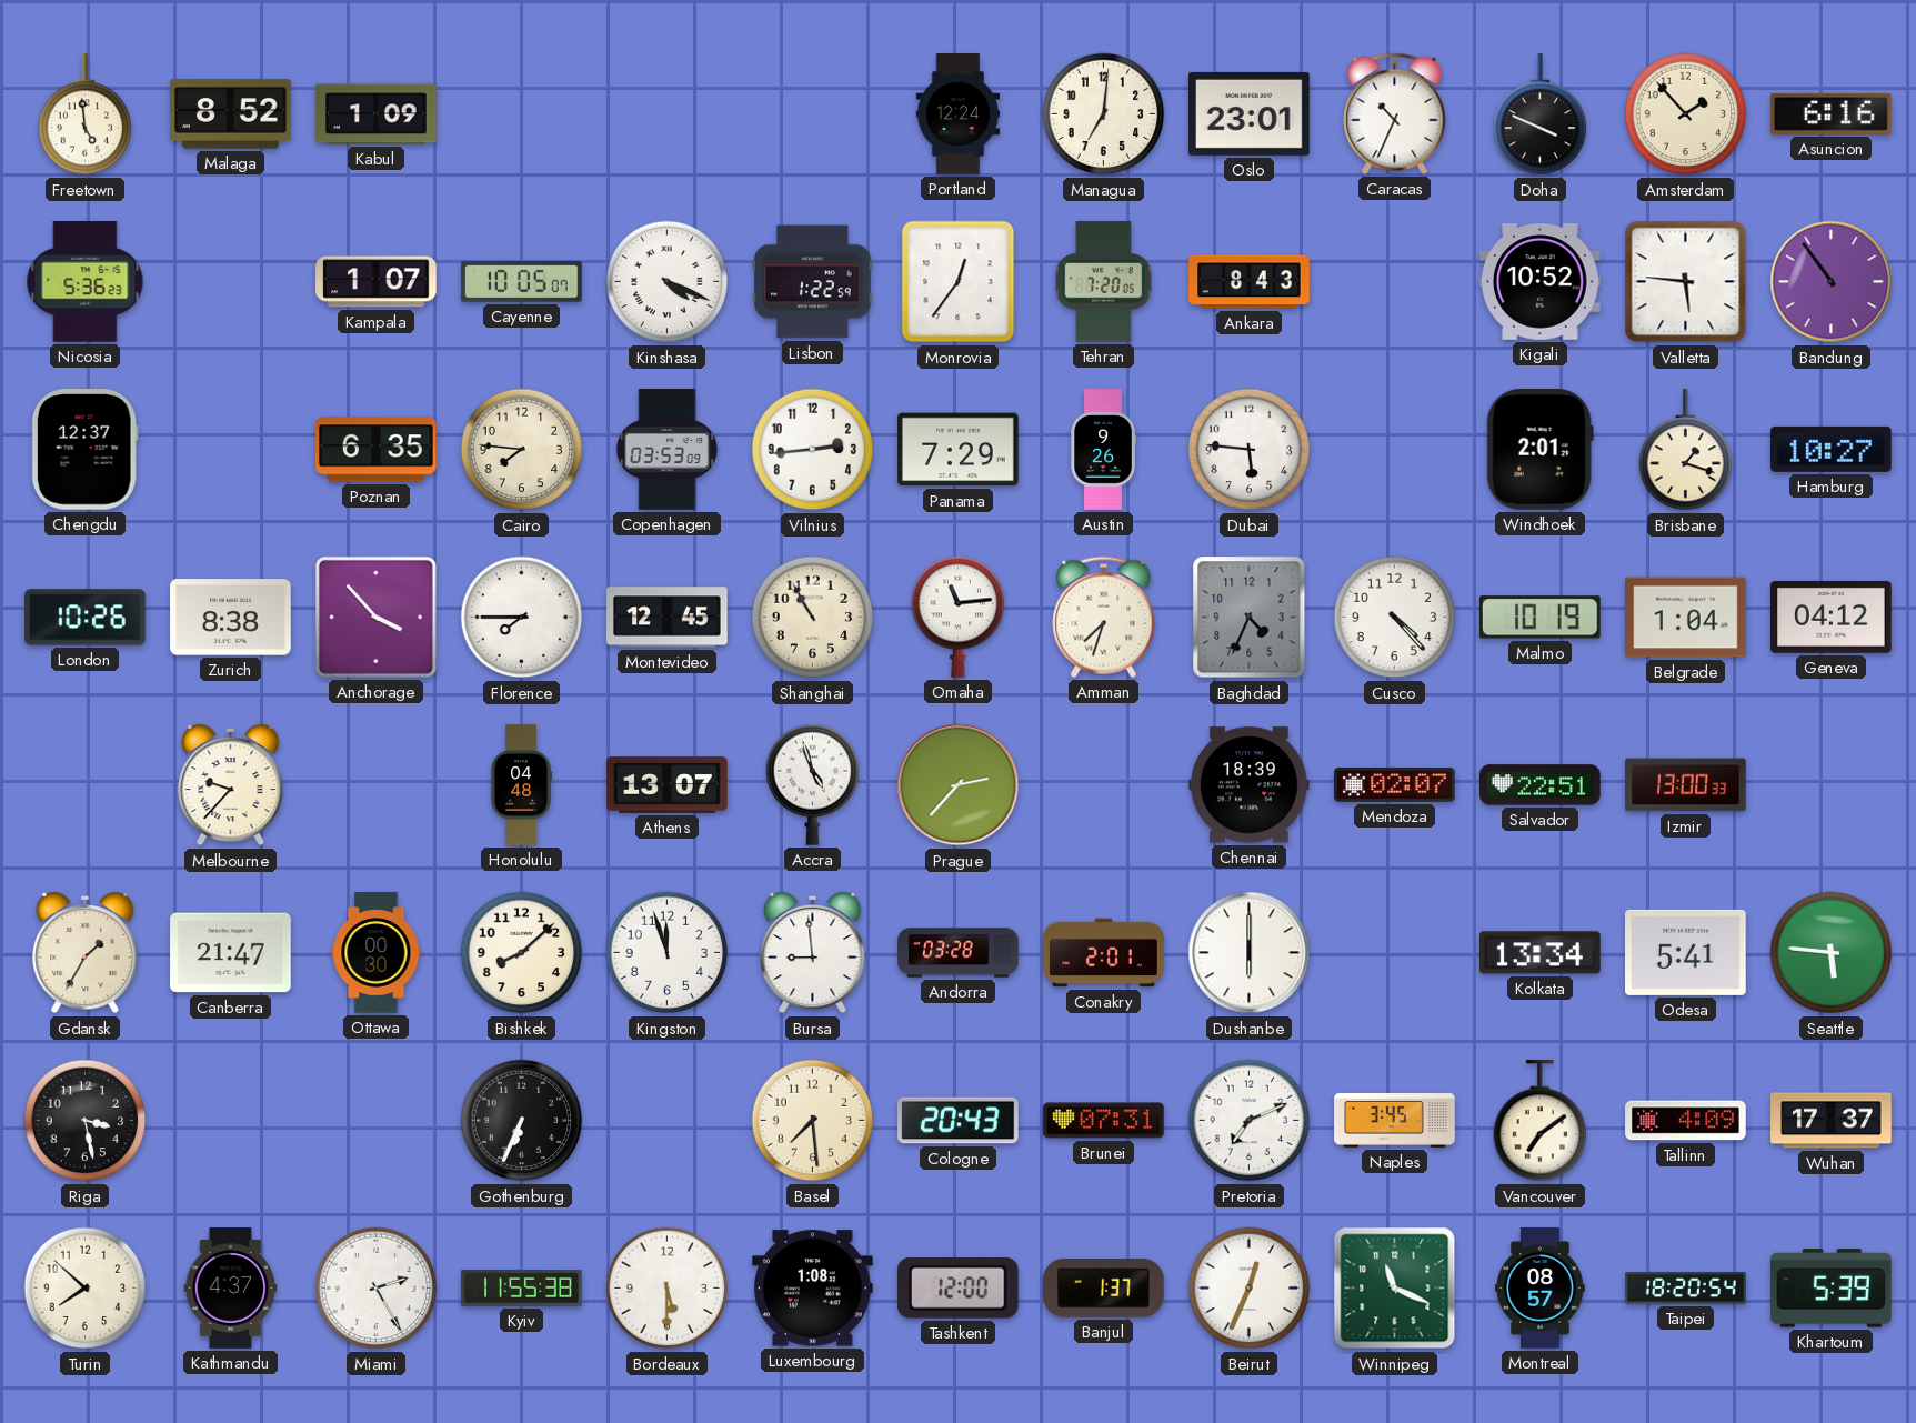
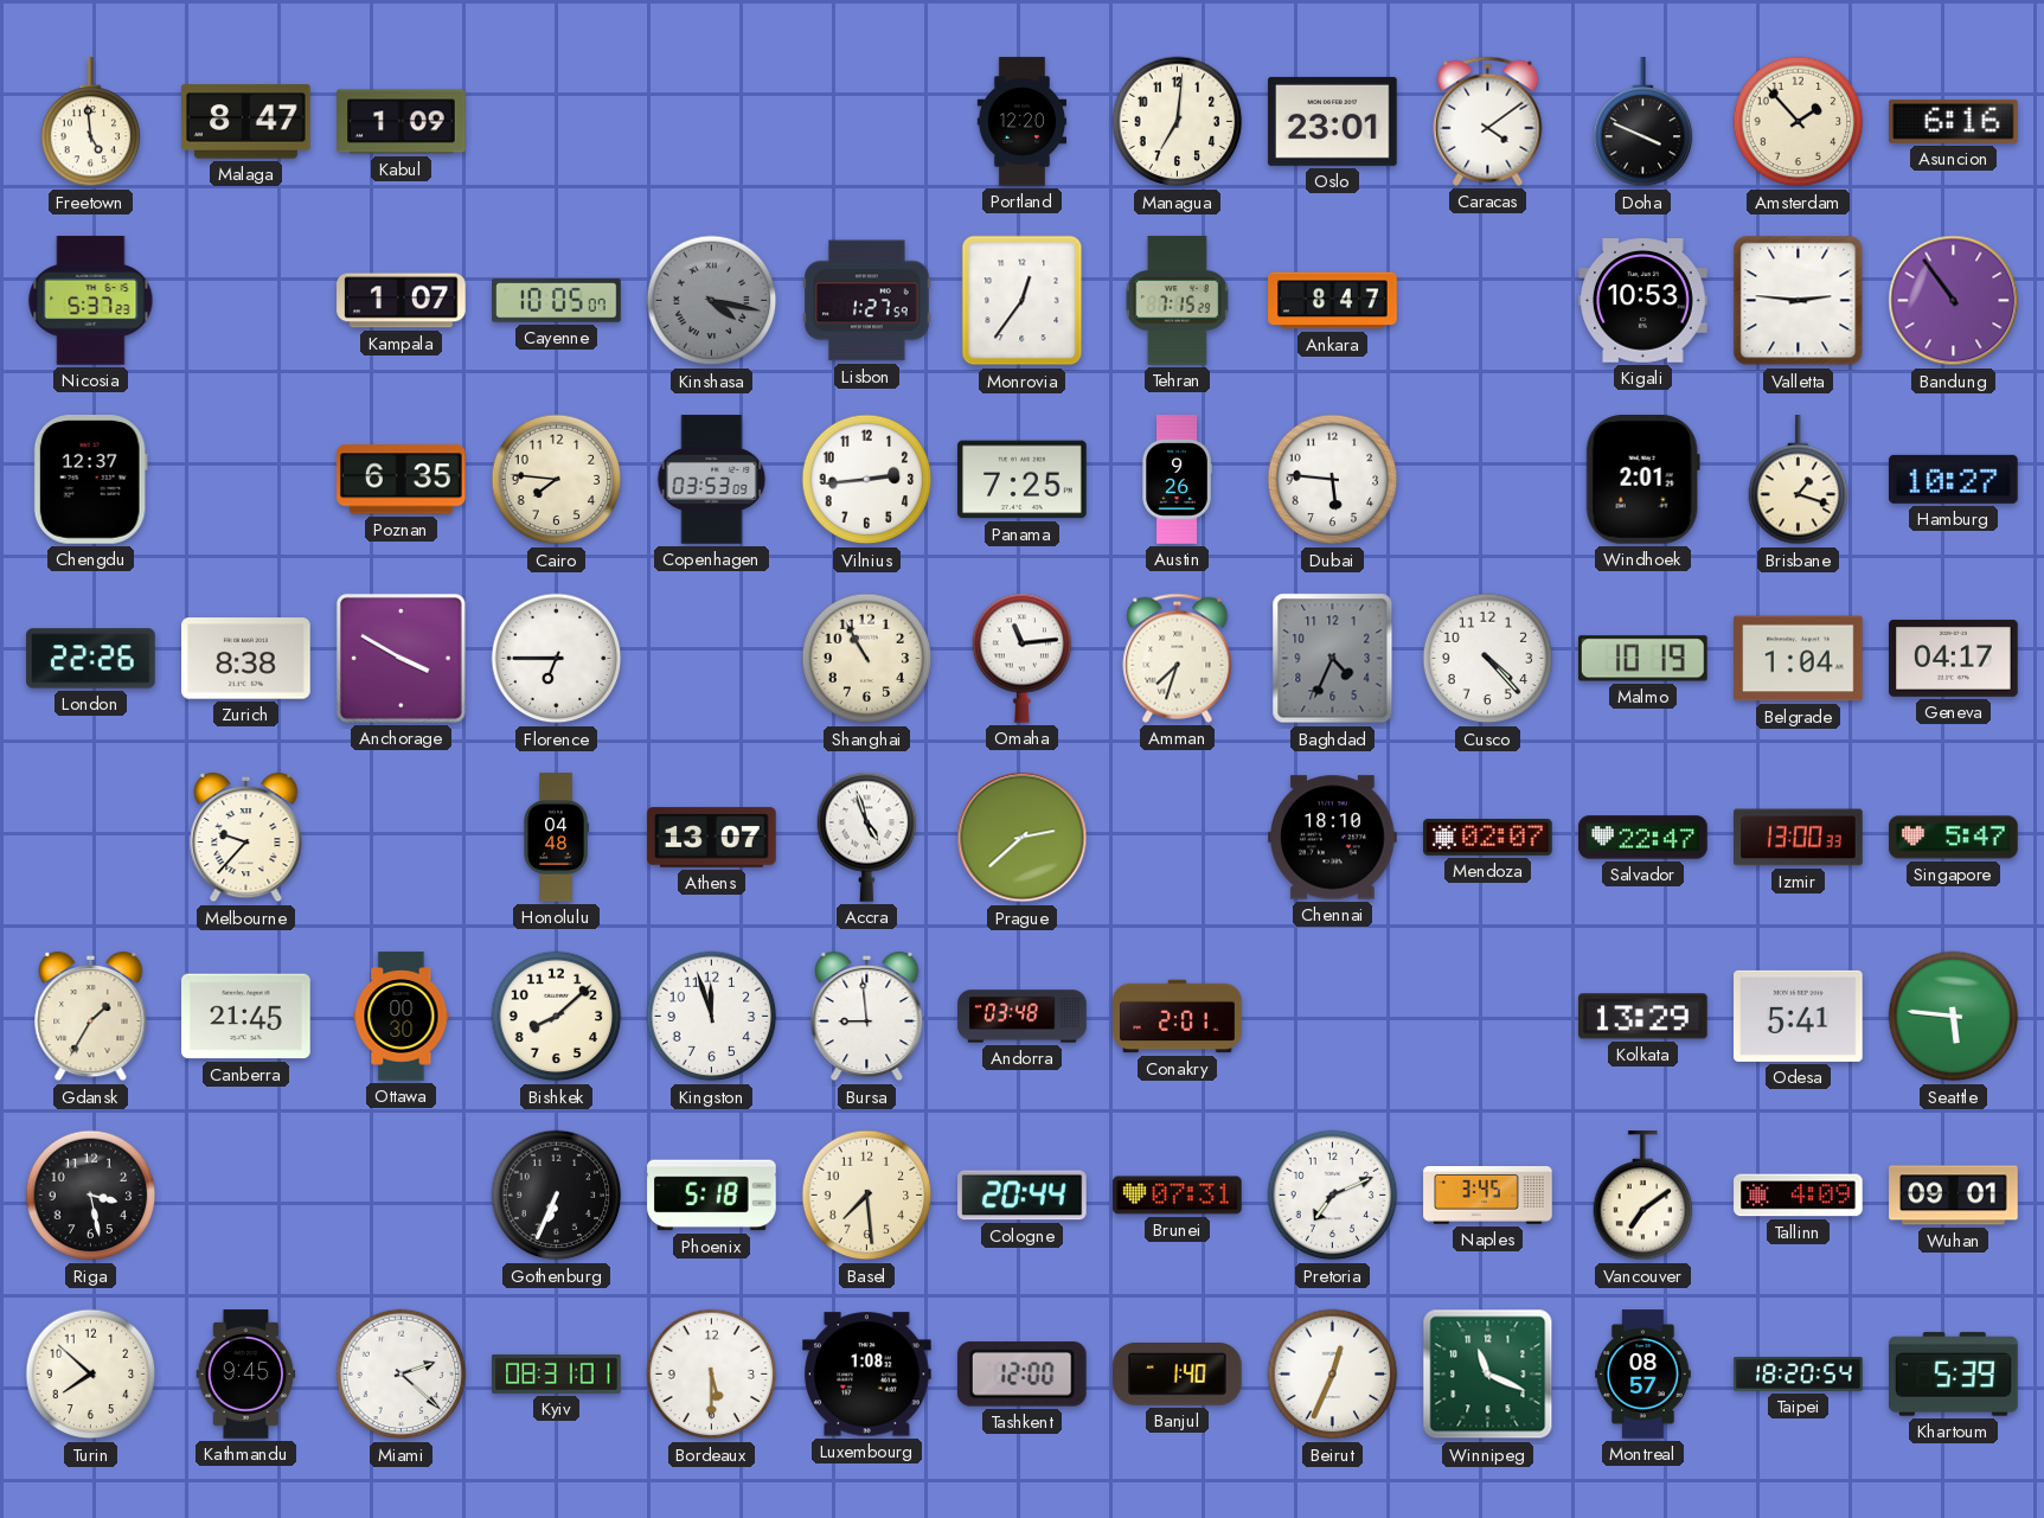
Malaga: 8:52 -> 8:47
Portland: 12:24 -> 12:20
Caracas: 10:34 -> 4:09
Nicosia: 5:36 -> 5:37
Kinshasa: 4:19 -> 4:17
Kinshasa dial: white -> grey
Lisbon: 1:22 -> 1:27
Tehran: 7:20 -> 7:15
Ankara: 8:43 -> 8:47
Kigali: 10:52 -> 10:53
Valletta: 5:46 -> 2:46
Panama: 7:29 -> 7:25
London: 10:26 -> 22:26
Anchorage: 3:53 -> 3:50
Florence: 7:45 -> 6:45
Montevideo: 12:45 -> none
Geneva: 04:12 -> 04:17
Prague: 2:37 -> 2:38
Chennai: 18:39 -> 18:10
Salvador: 22:51 -> 22:47
Singapore: none -> 5:47
Canberra: 21:47 -> 21:45
Andorra: 03:28 -> 03:48
Dushanbe: 6:00 -> none
Kolkata: 13:34 -> 13:29
Phoenix: none -> 5:18
Cologne: 20:43 -> 20:44
Wuhan: 17:37 -> 09:01
Kathmandu: 4:37 -> 9:45
Miami: 2:25 -> 2:22
Kyiv: 11:55 -> 08:31
Banjul: 1:37 -> 1:40
